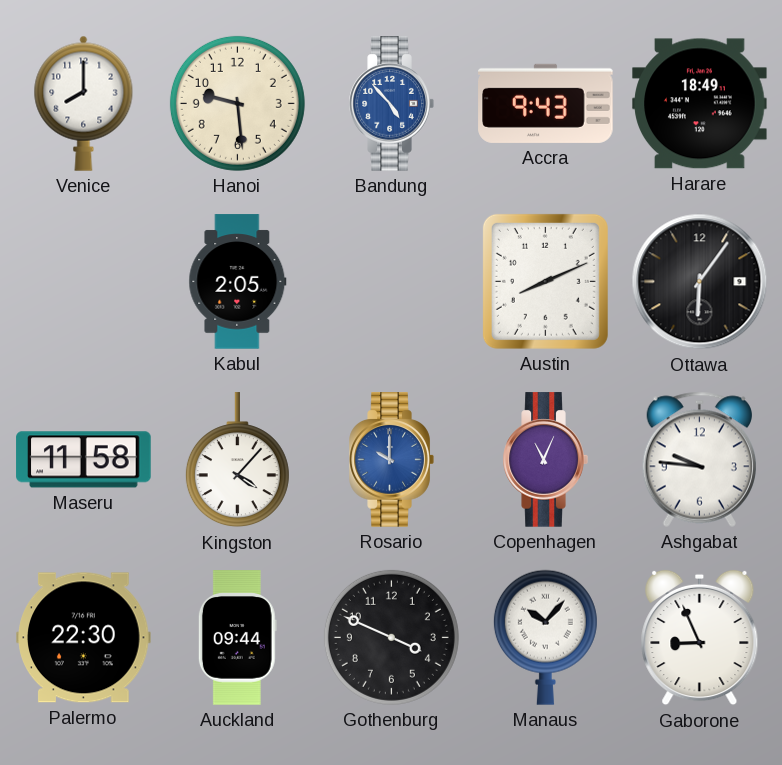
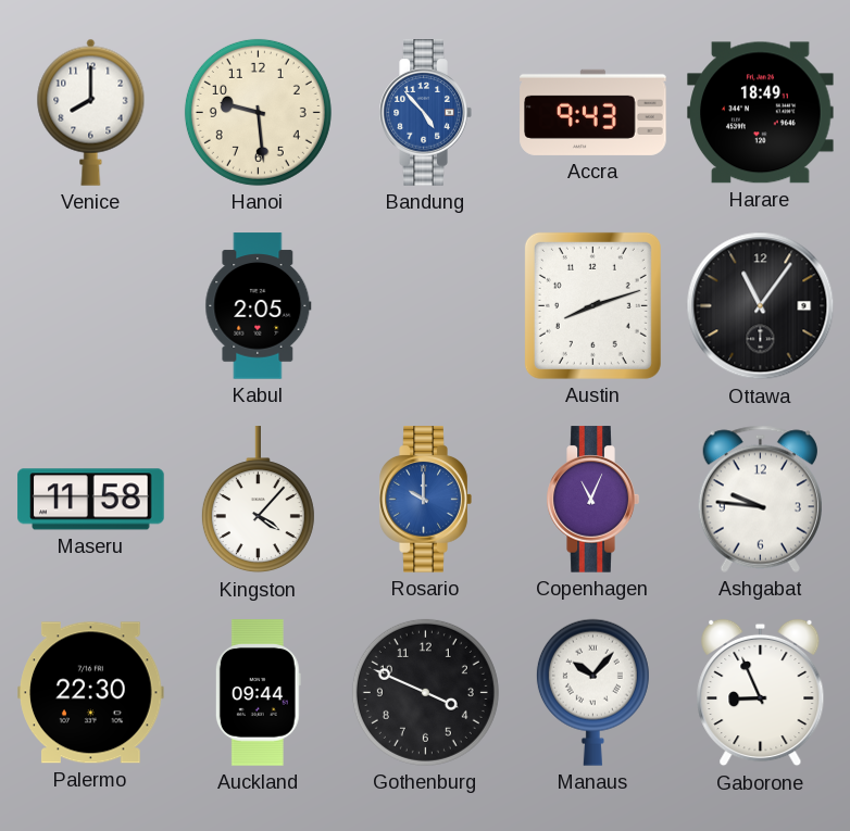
Austin: 8:11 -> 8:12
Ottawa: 6:06 -> 11:06
